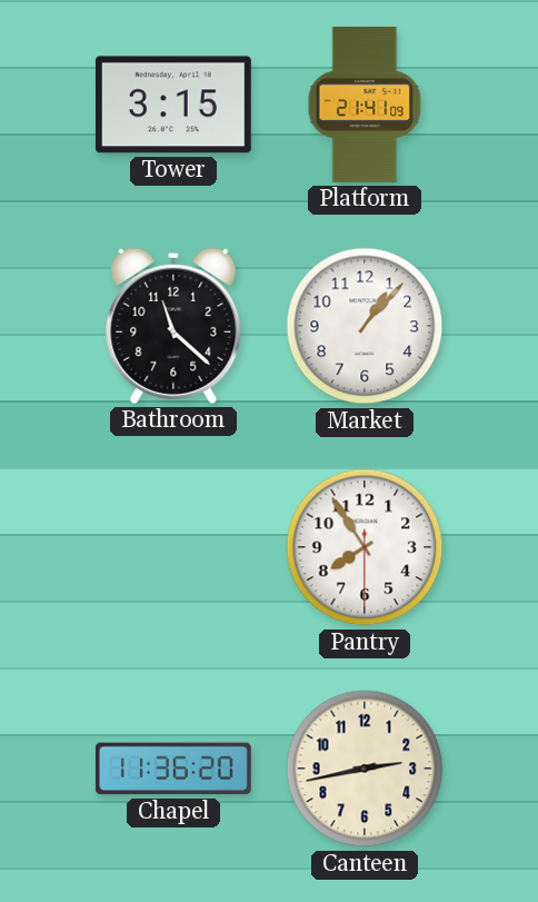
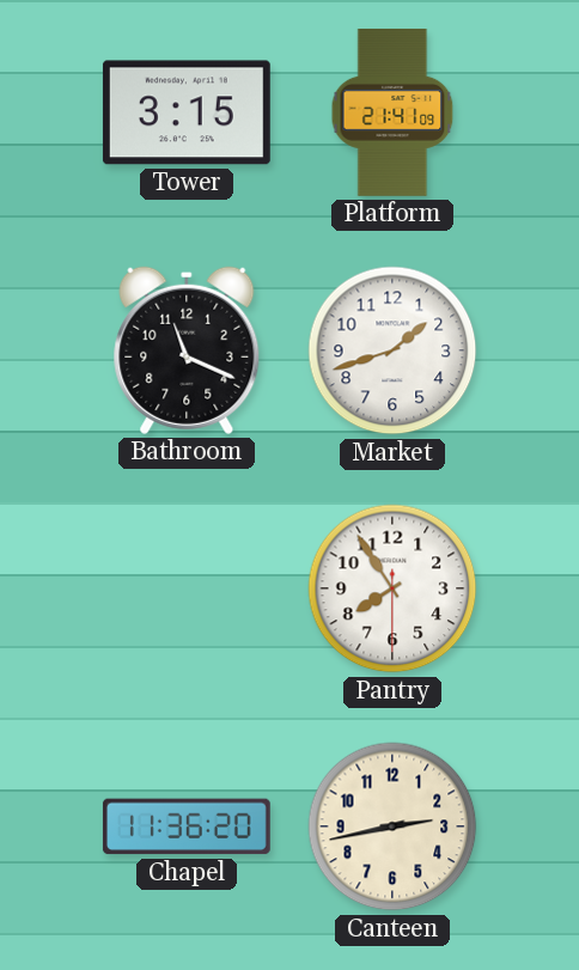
Bathroom: 11:22 -> 11:19
Market: 1:07 -> 1:42
